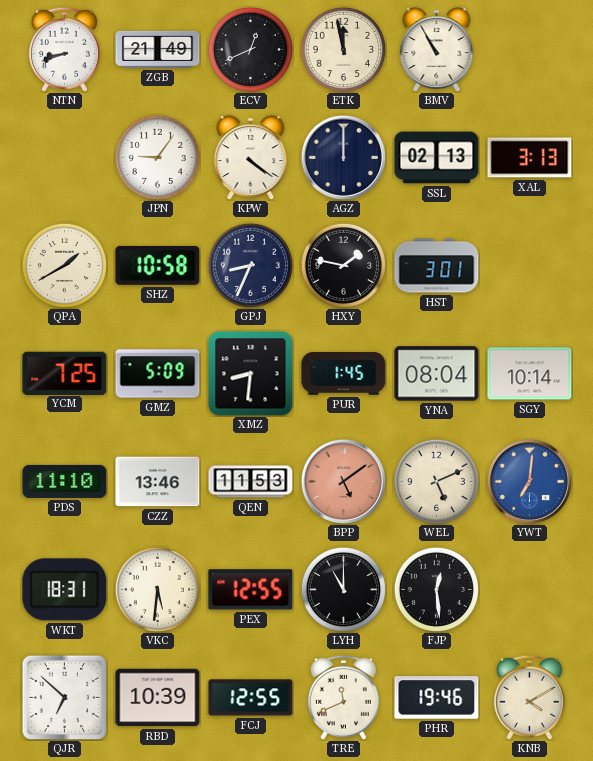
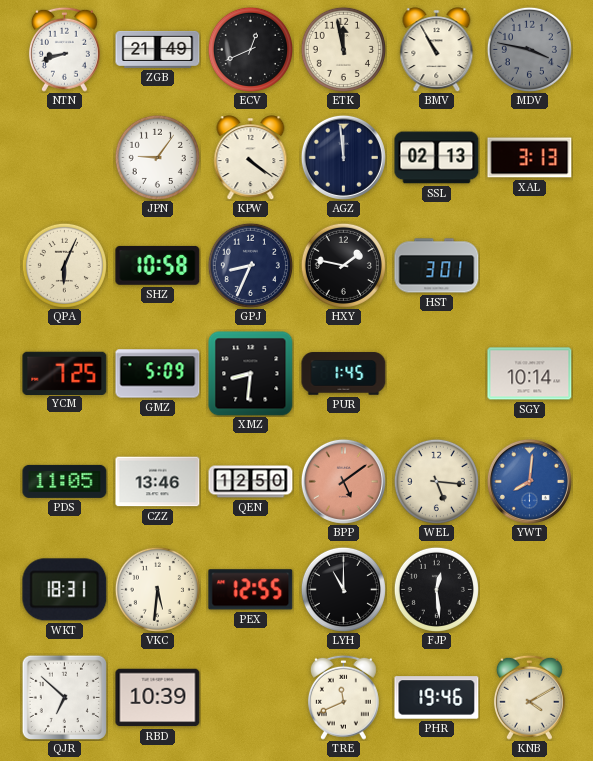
MDV: none -> 3:47
AGZ: 12:00 -> 11:59
QPA: 1:40 -> 6:04
YNA: 08:04 -> none
PDS: 11:10 -> 11:05
QEN: 11:53 -> 12:50
WEL: 5:11 -> 5:16
YWT: 7:01 -> 8:01
FCJ: 12:55 -> none
